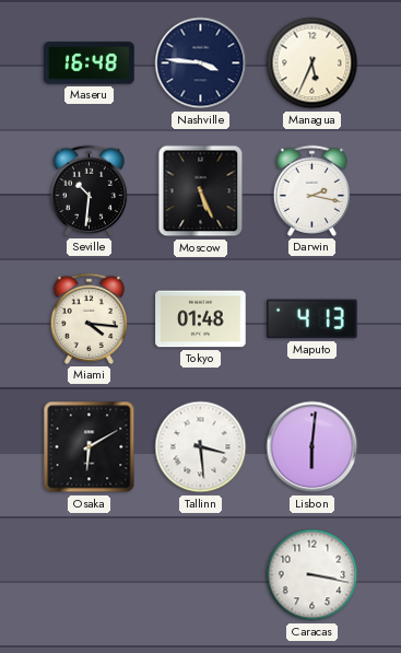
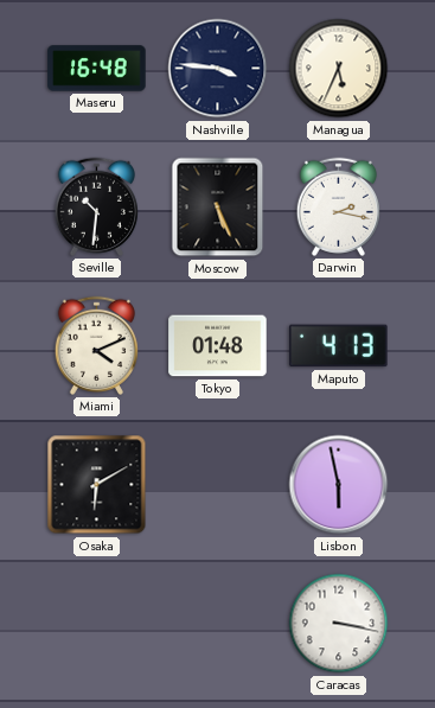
Miami: 4:16 -> 4:11
Tallinn: 3:29 -> none
Lisbon: 6:01 -> 5:58
